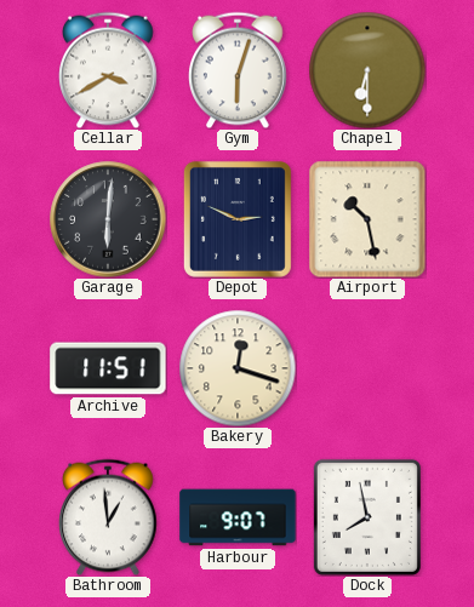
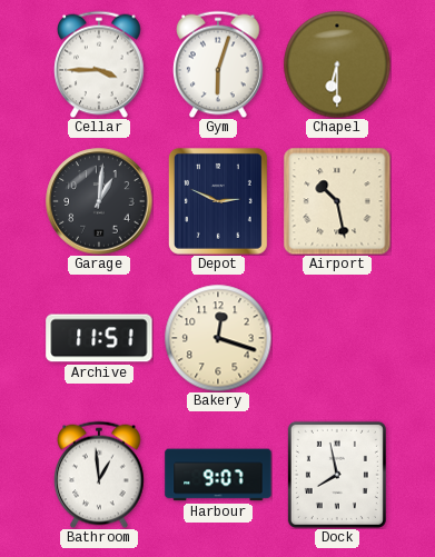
Cellar: 3:40 -> 3:45
Garage: 6:01 -> 1:01
